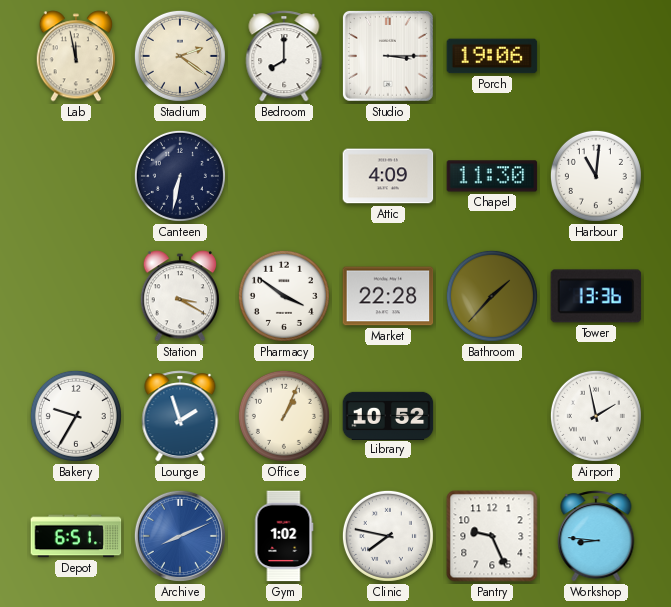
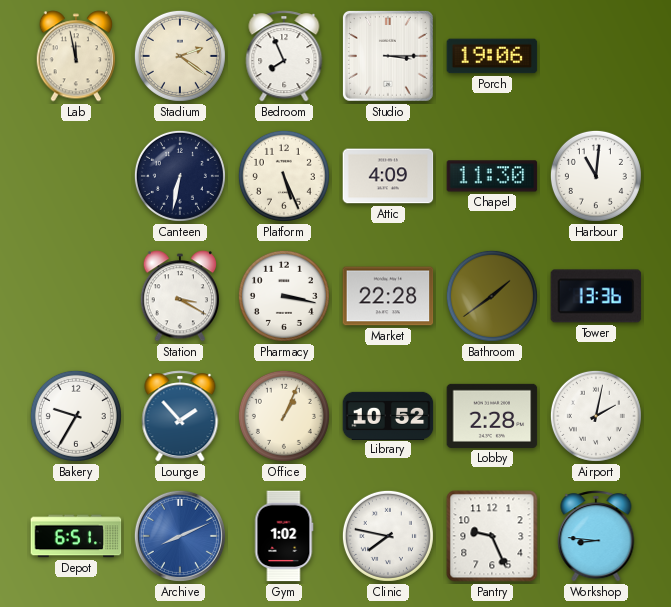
Bedroom: 8:00 -> 7:56
Platform: none -> 5:26
Pharmacy: 3:51 -> 3:17
Bathroom: 1:37 -> 1:39
Lounge: 1:57 -> 1:53
Lobby: none -> 2:28
Airport: 1:58 -> 2:02
